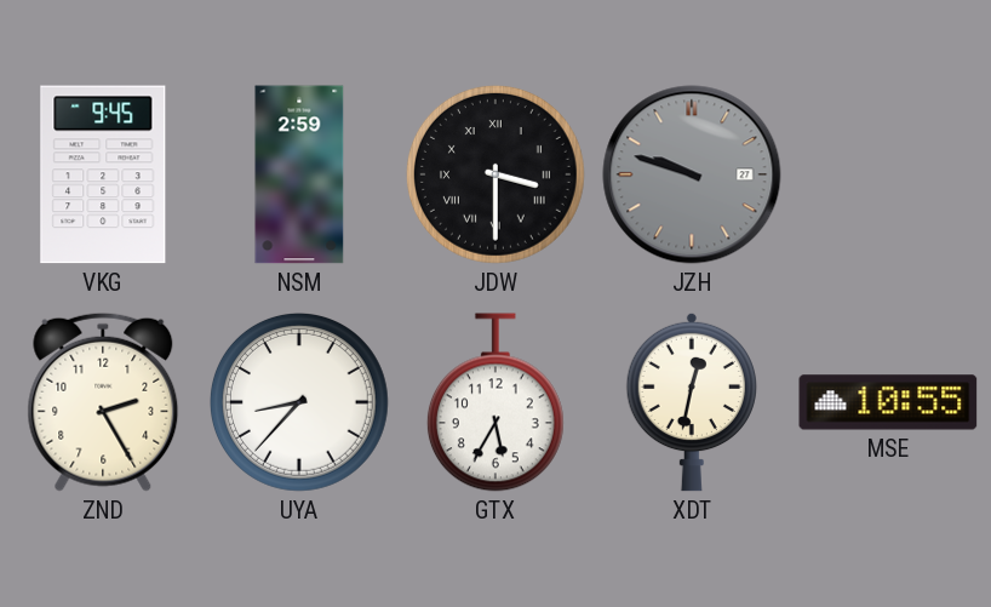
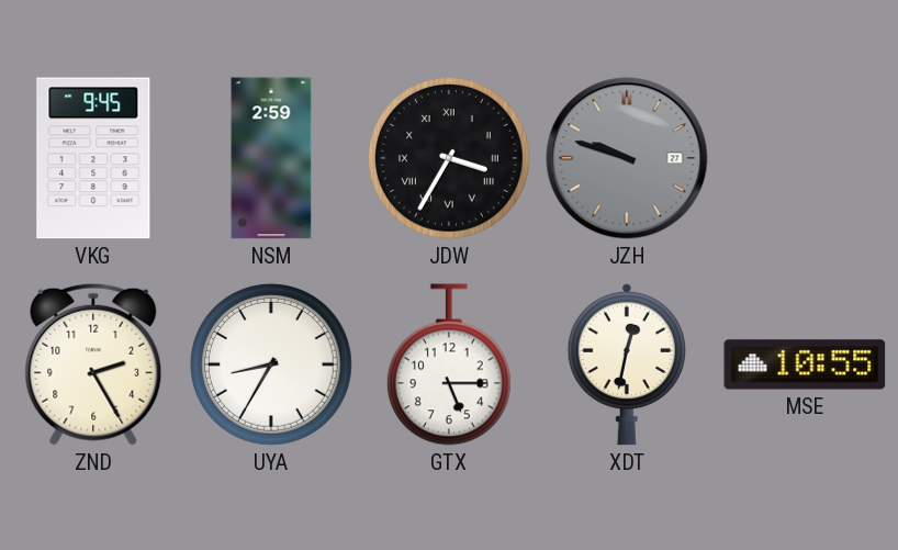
JDW: 3:30 -> 3:35
UYA: 8:37 -> 8:35
GTX: 5:35 -> 5:15
